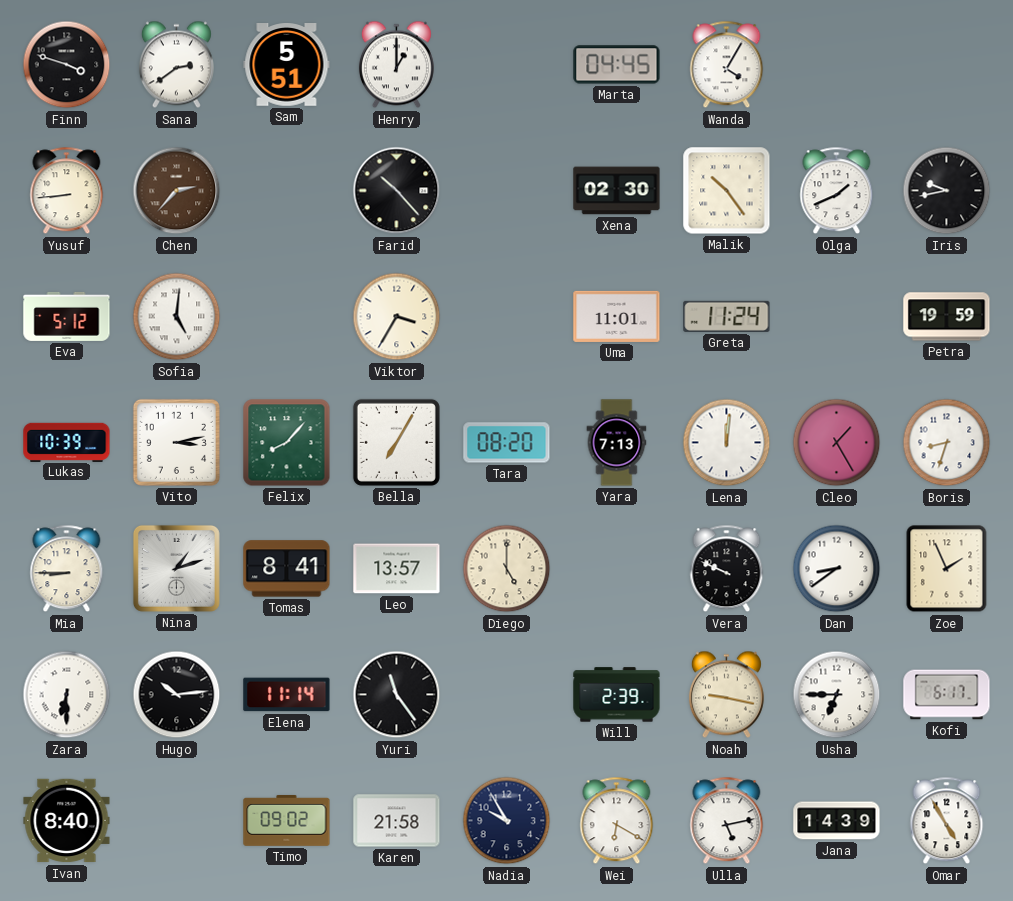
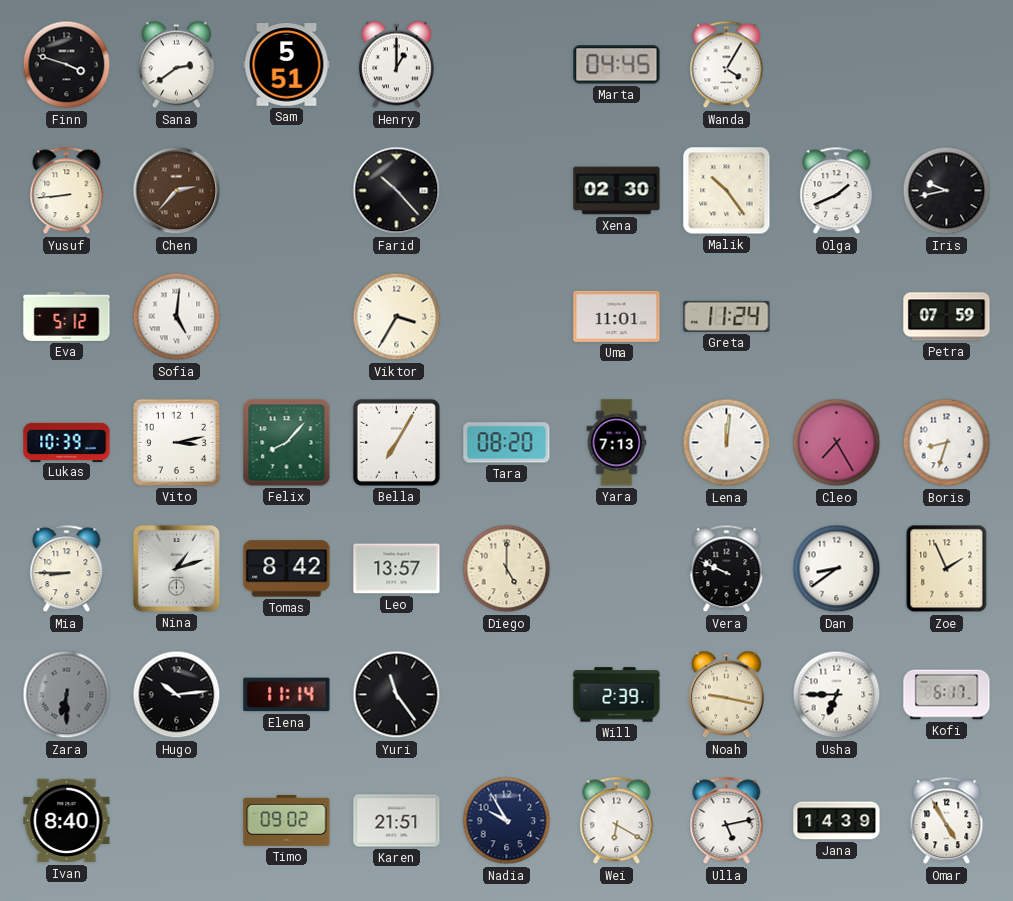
Petra: 19:59 -> 07:59
Cleo: 1:25 -> 7:25
Tomas: 8:41 -> 8:42
Zara dial: white -> grey
Karen: 21:58 -> 21:51
